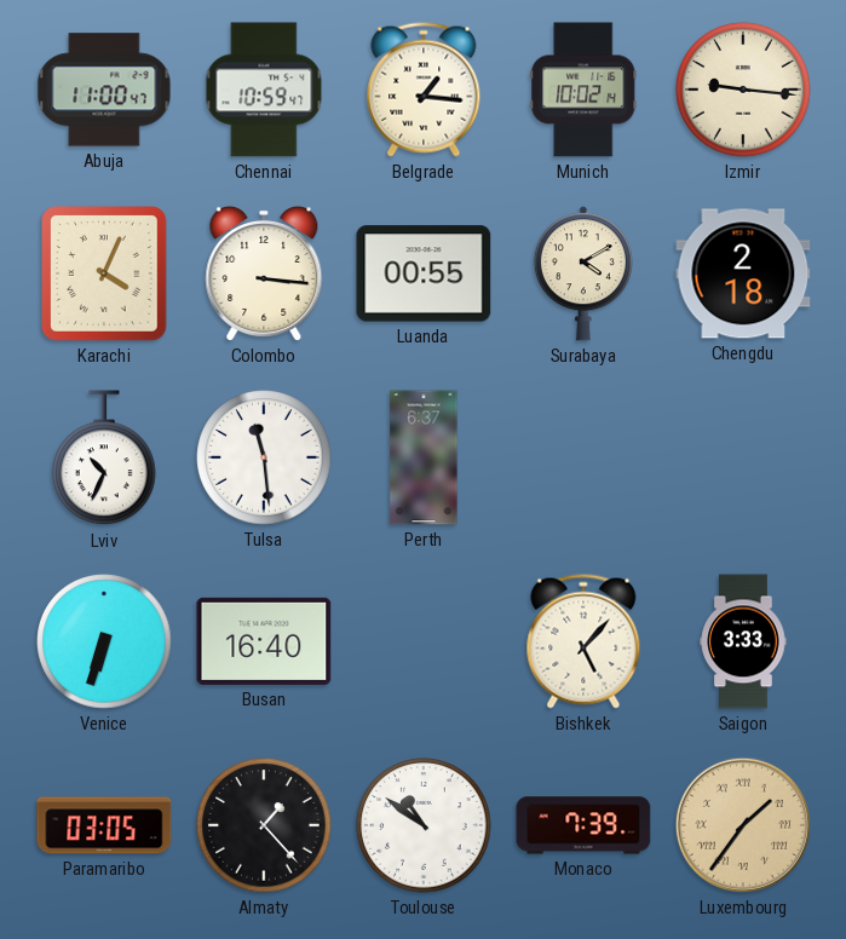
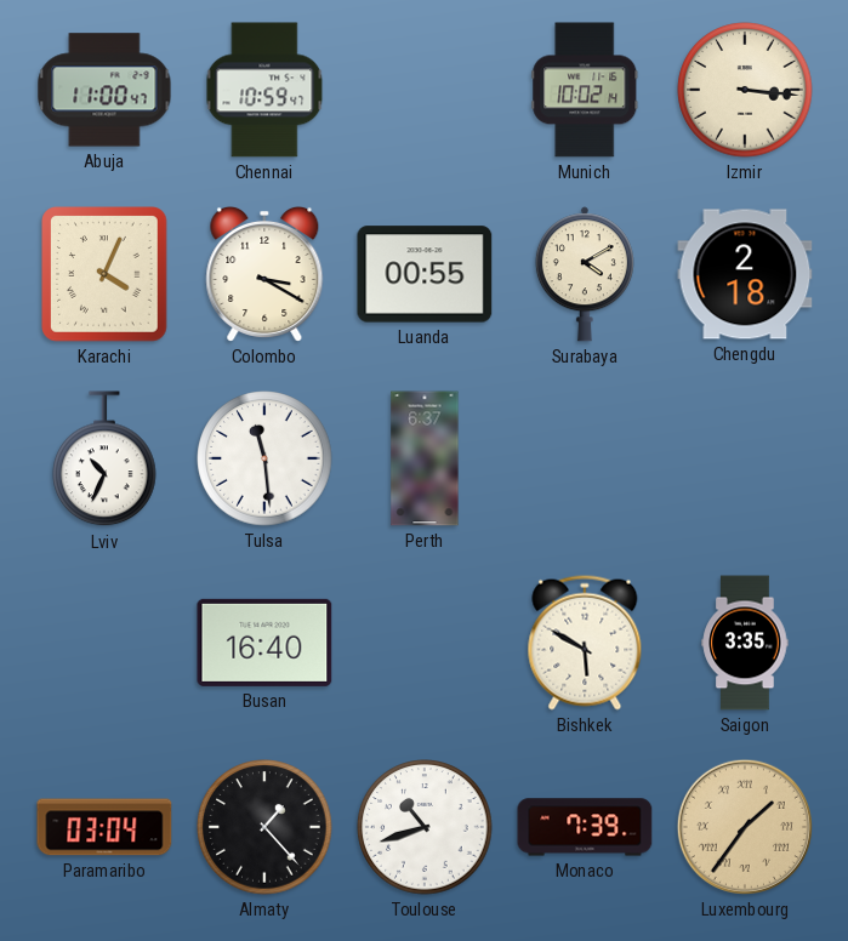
Belgrade: 1:16 -> none
Izmir: 9:16 -> 3:16
Colombo: 3:16 -> 3:20
Venice: 6:33 -> none
Bishkek: 5:07 -> 5:50
Saigon: 3:33 -> 3:35
Paramaribo: 03:05 -> 03:04
Toulouse: 10:51 -> 10:42
